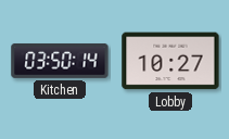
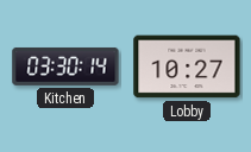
Kitchen: 03:50 -> 03:30
